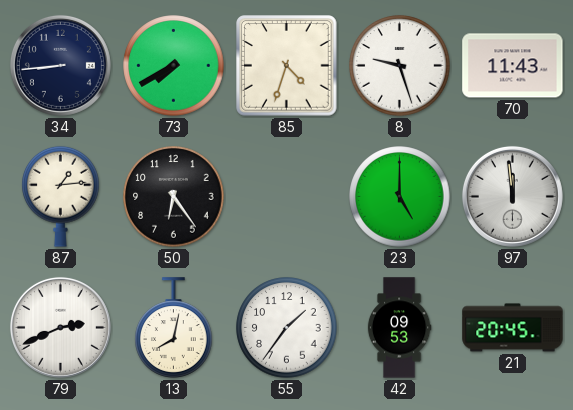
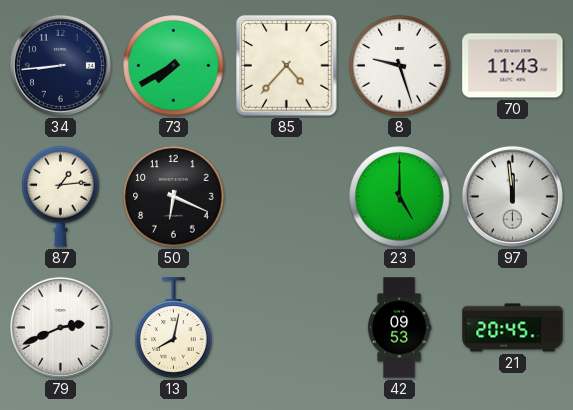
85: 4:33 -> 4:37
50: 6:24 -> 6:19
55: 1:36 -> none
